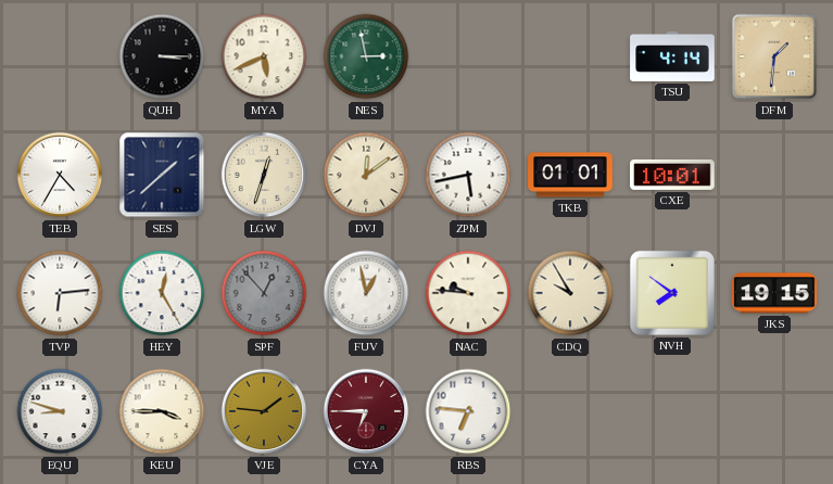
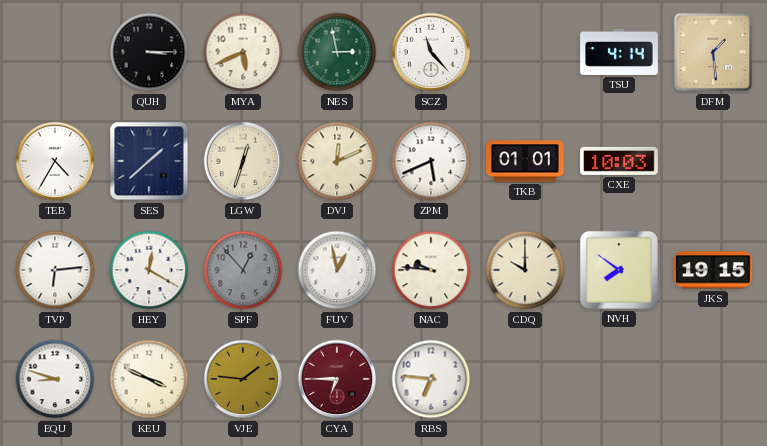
SCZ: none -> 11:23
DFM: 1:31 -> 1:29
DVJ: 12:09 -> 12:11
ZPM: 5:43 -> 5:41
CXE: 10:01 -> 10:03
HEY: 12:25 -> 12:20
CDQ: 9:55 -> 10:00
KEU: 3:45 -> 3:49
